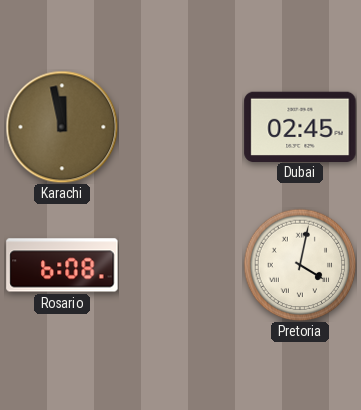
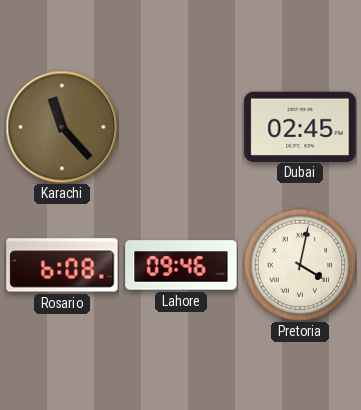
Karachi: 11:58 -> 11:23
Lahore: none -> 09:46
